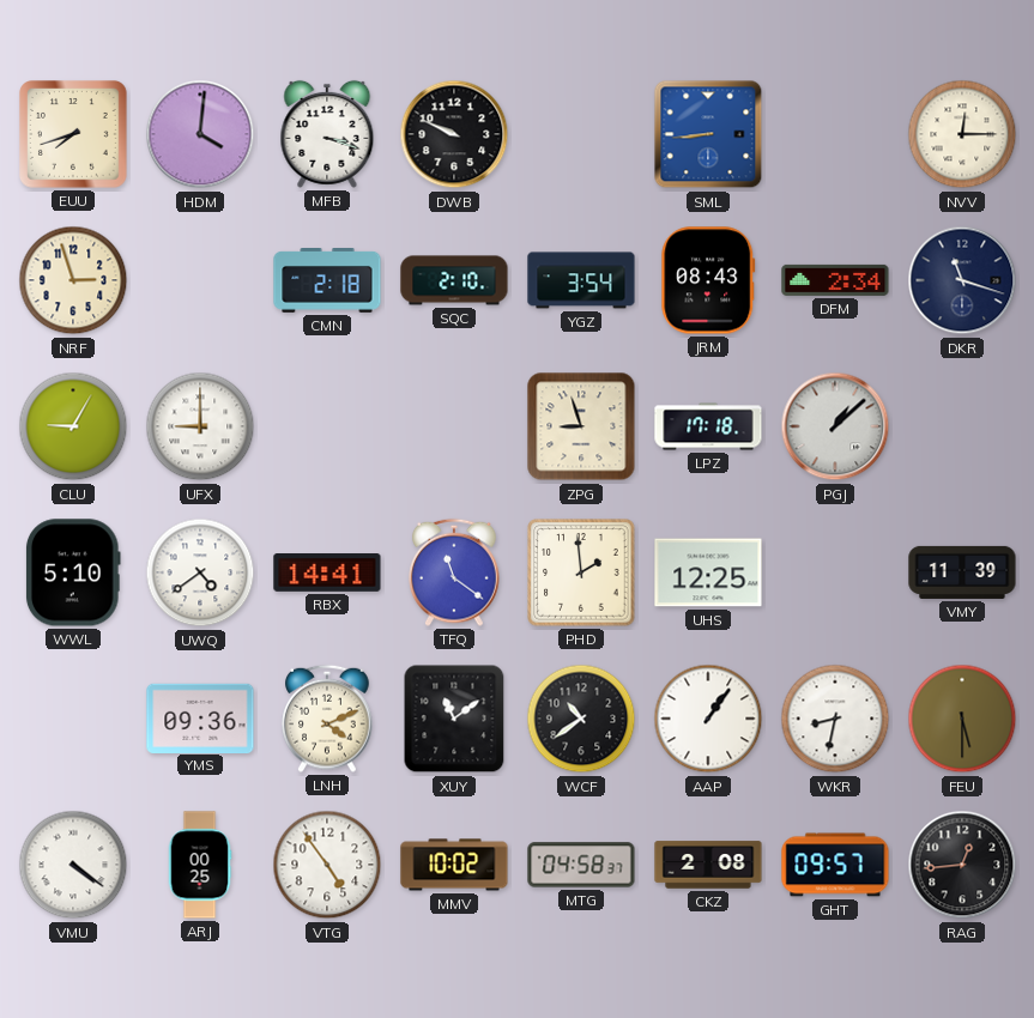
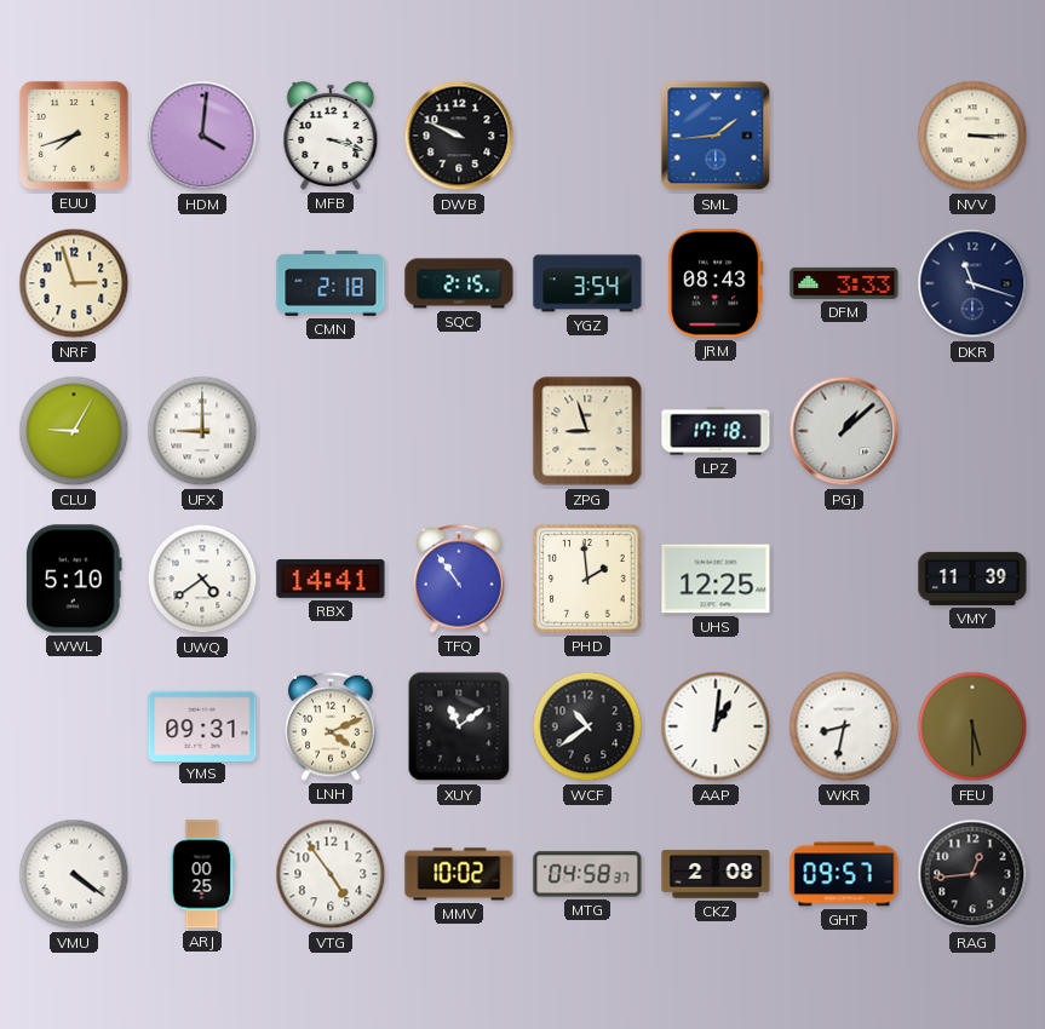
SML: 8:44 -> 1:44
NVV: 12:15 -> 3:15
SQC: 2:10 -> 2:15
DFM: 2:34 -> 3:33
TFQ: 11:21 -> 10:54
YMS: 09:36 -> 09:31
AAP: 1:06 -> 1:01
